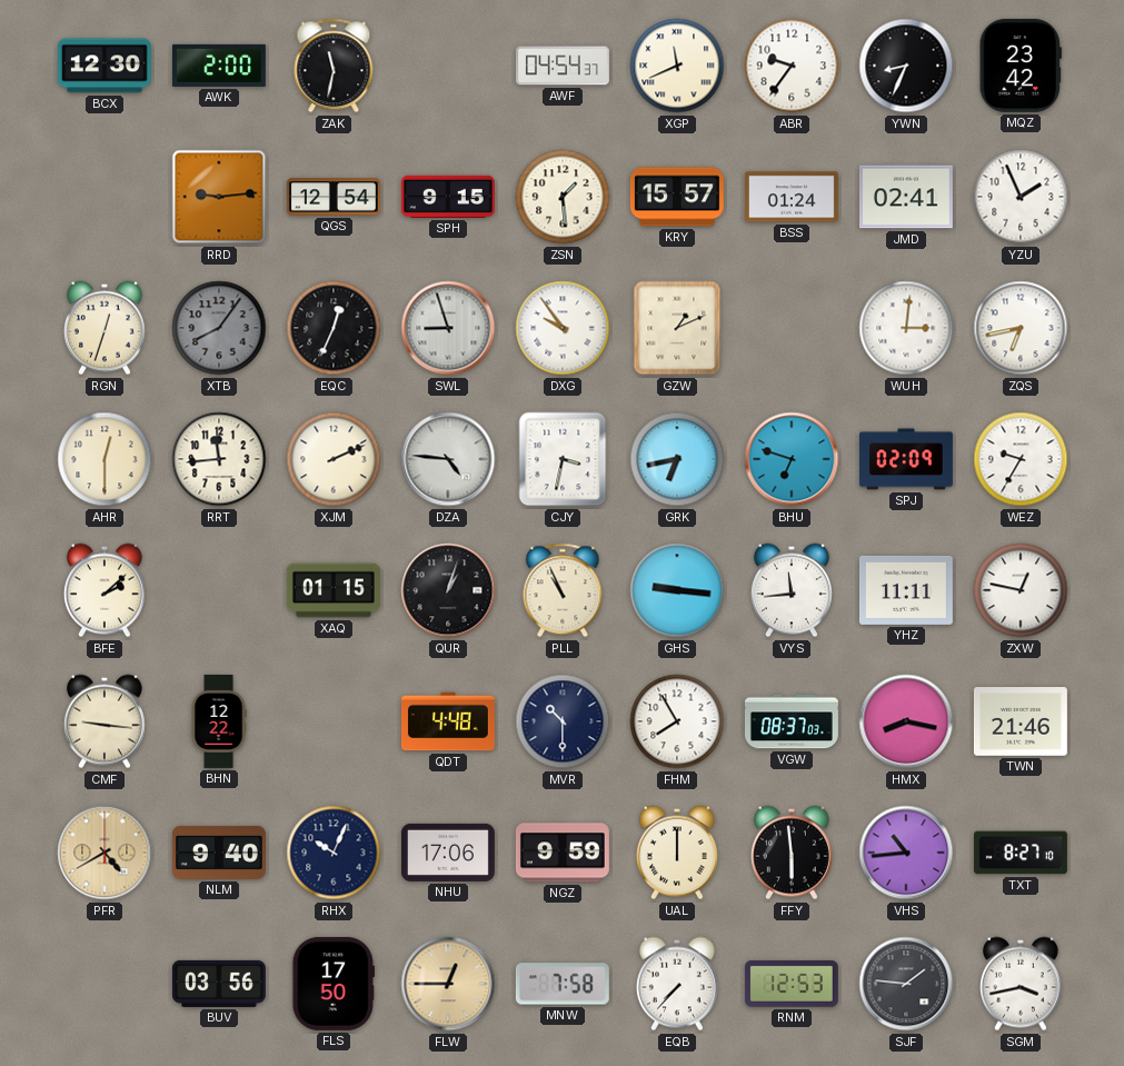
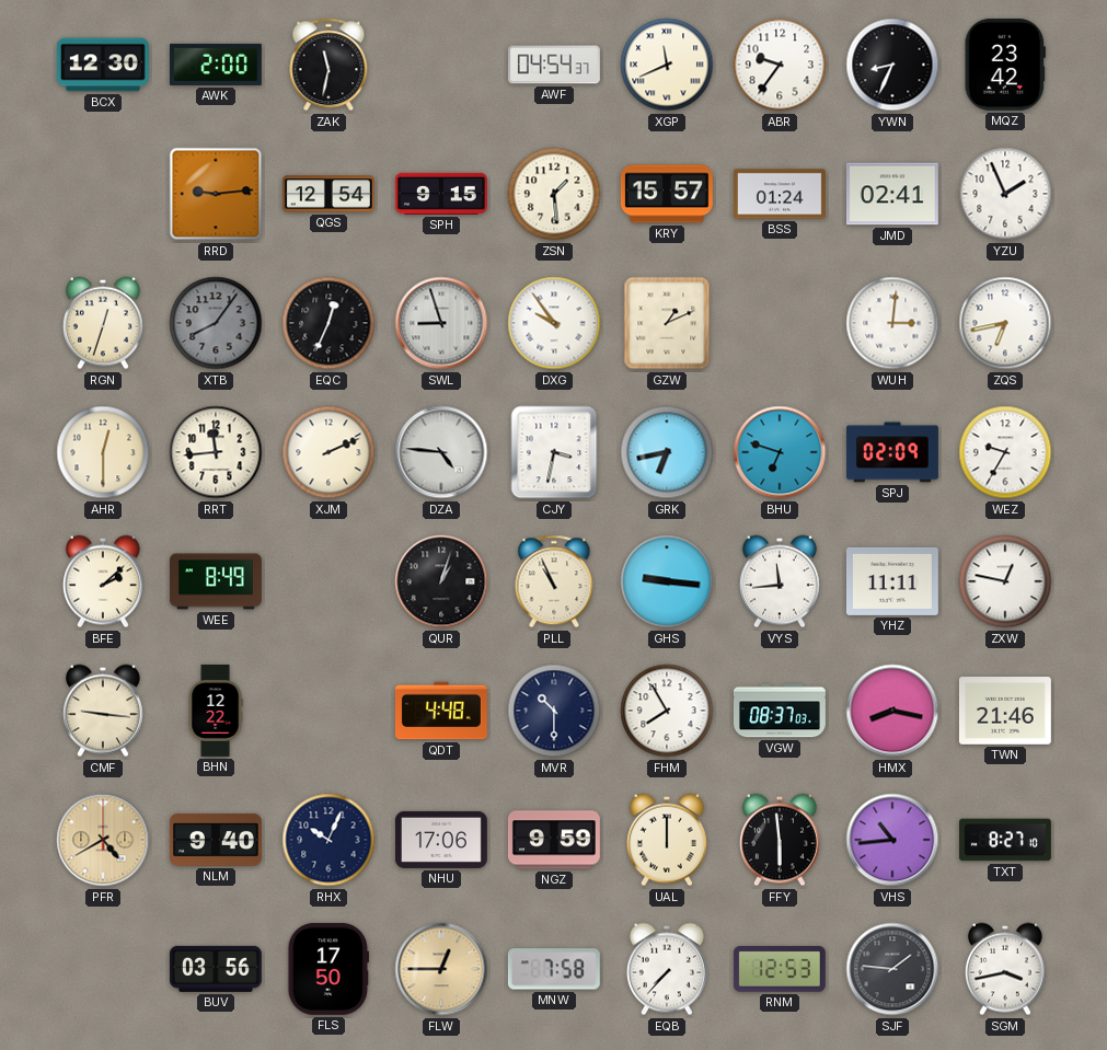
WEE: none -> 8:49
XAQ: 01:15 -> none
